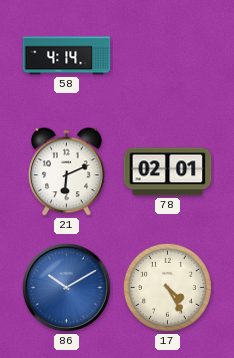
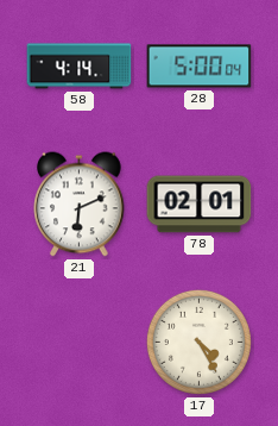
28: none -> 5:00
86: 10:10 -> none
